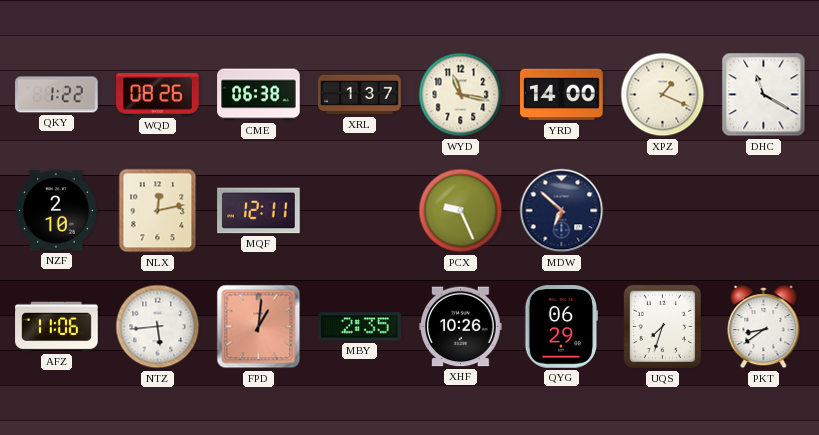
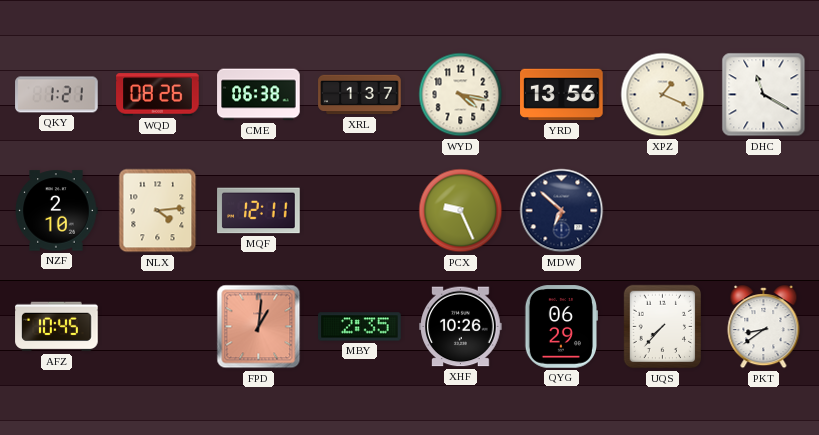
QKY: 1:22 -> 1:21
WYD: 11:17 -> 4:17
YRD: 14:00 -> 13:56
NLX: 12:13 -> 4:14
AFZ: 11:06 -> 10:45
NTZ: 5:44 -> none
UQS: 7:33 -> 7:37
